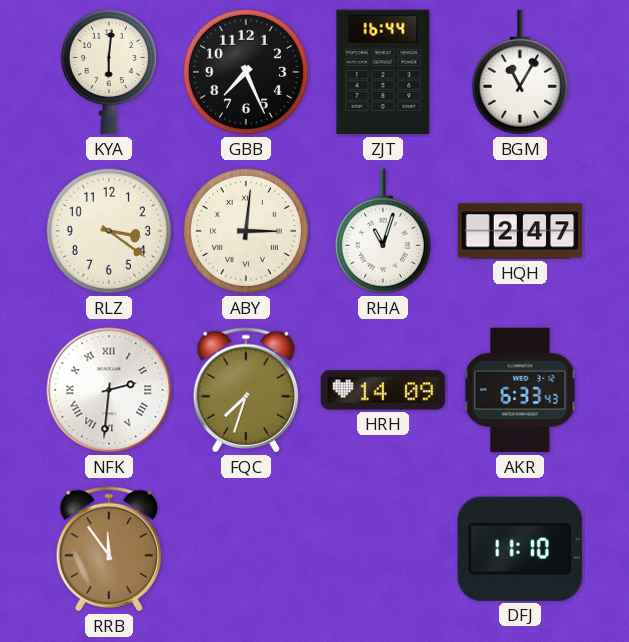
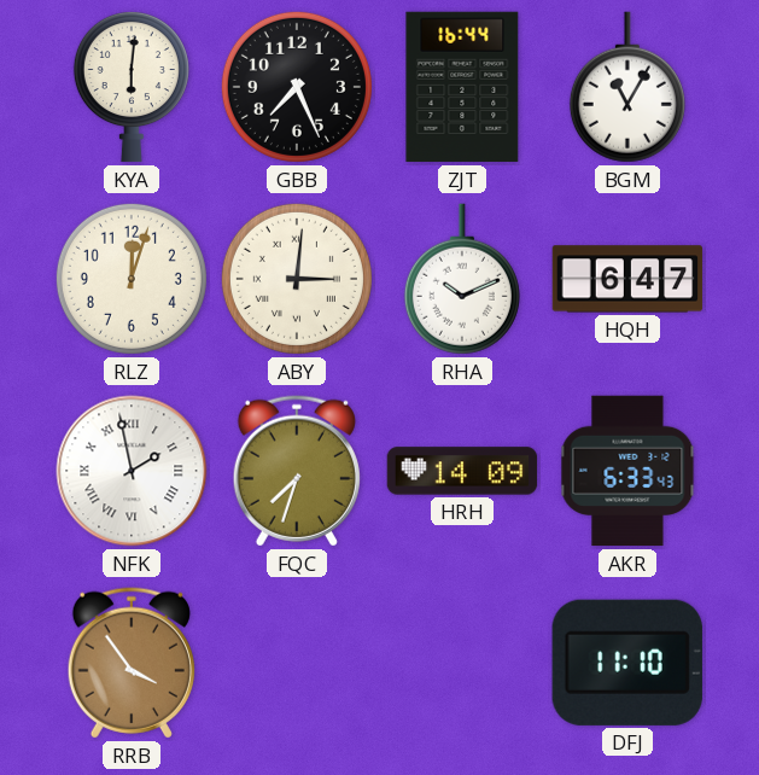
RLZ: 3:21 -> 12:03
RHA: 11:03 -> 10:11
HQH: 2:47 -> 6:47
NFK: 2:31 -> 1:58
RRB: 11:54 -> 3:54
